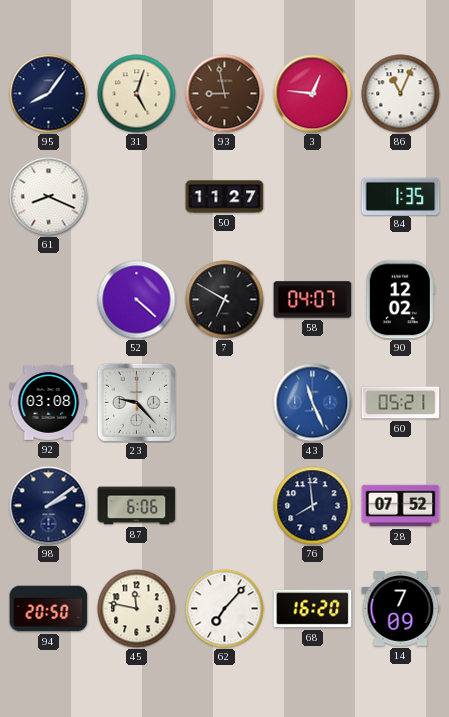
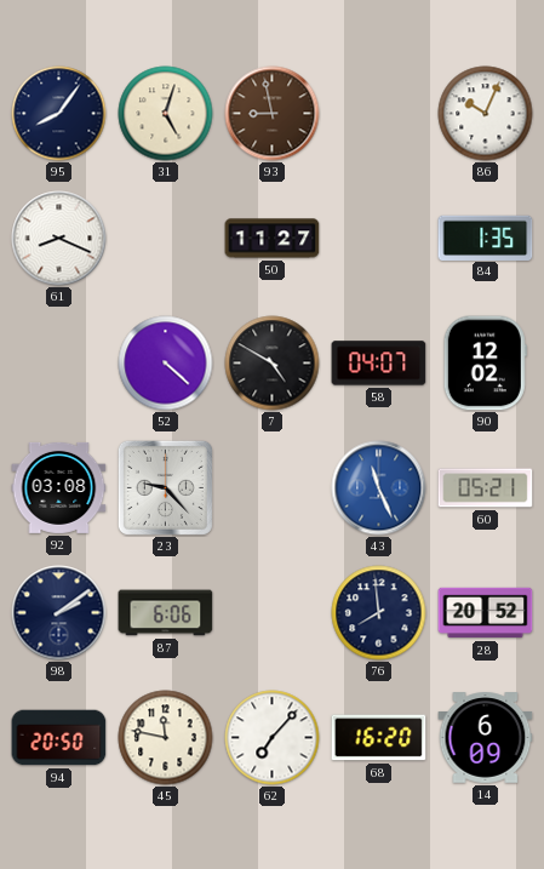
3: 12:46 -> none
86: 11:04 -> 10:04
7: 6:50 -> 4:50
28: 07:52 -> 20:52
14: 7:09 -> 6:09
